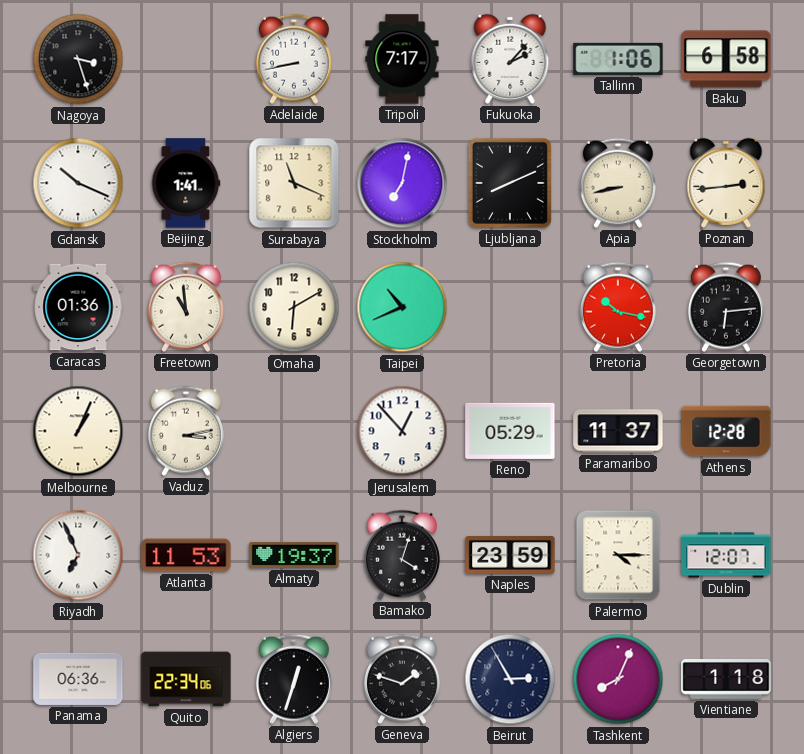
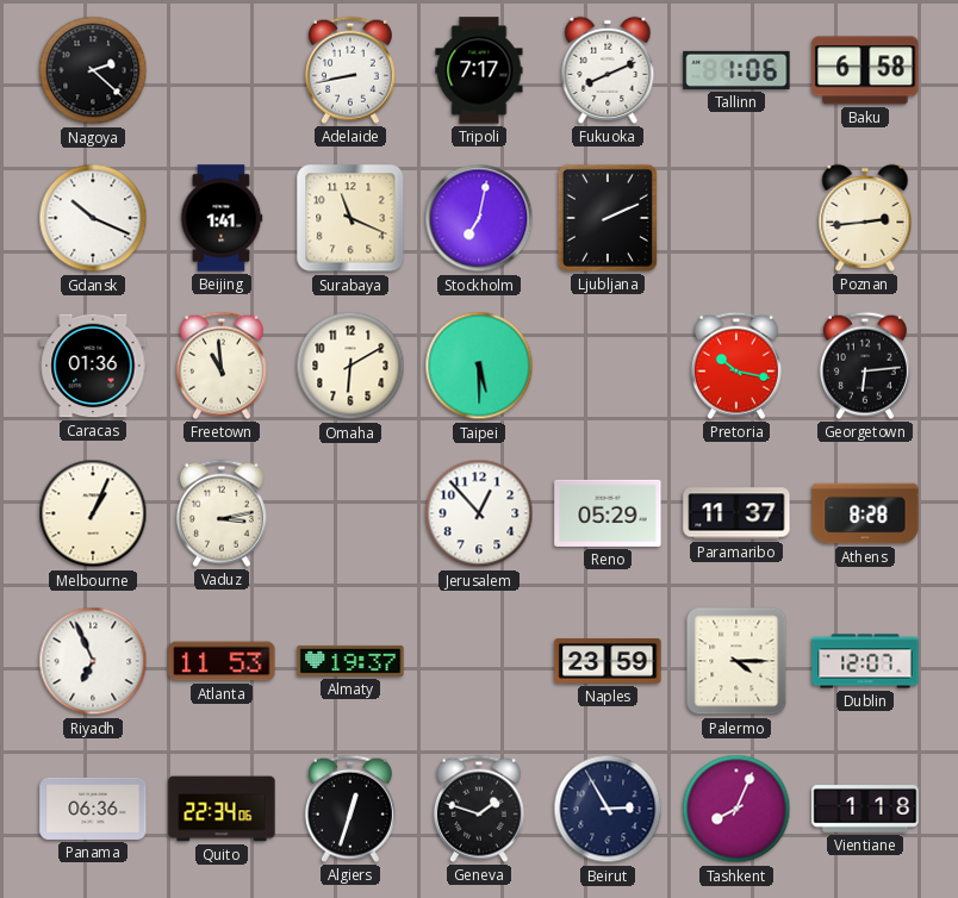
Nagoya: 3:27 -> 2:22
Fukuoka: 2:07 -> 8:11
Ljubljana: 8:11 -> 2:11
Apia: 8:43 -> none
Taipei: 10:41 -> 5:30
Athens: 12:28 -> 8:28
Bamako: 4:03 -> none
